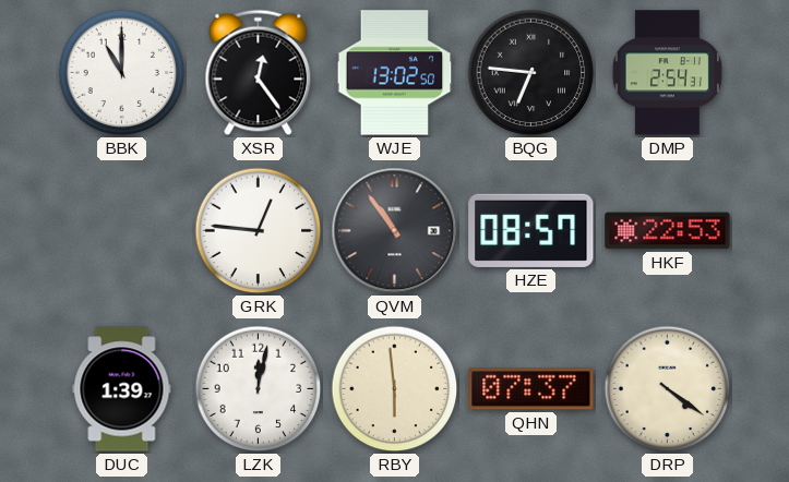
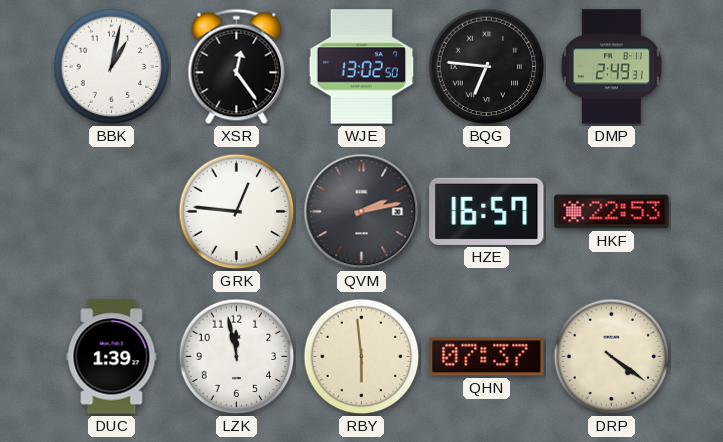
BBK: 11:00 -> 1:02
DMP: 2:54 -> 2:49
QVM: 10:54 -> 2:13
HZE: 08:57 -> 16:57
LZK: 12:02 -> 11:58
